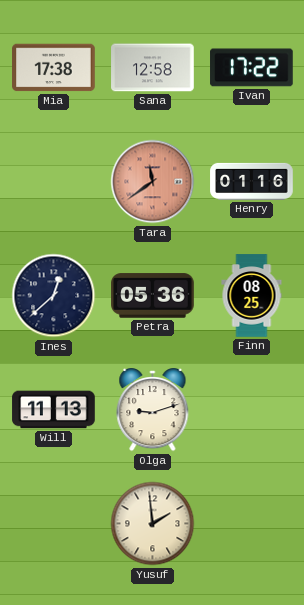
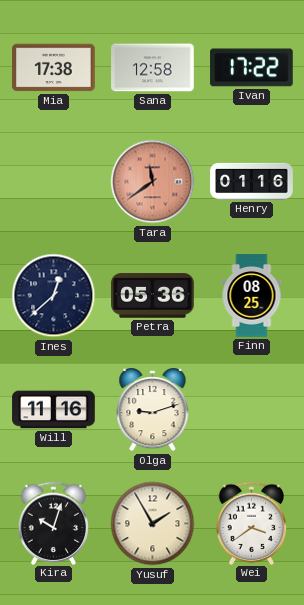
Will: 11:13 -> 11:16
Kira: none -> 10:03
Yusuf: 1:59 -> 1:55
Wei: none -> 3:39
